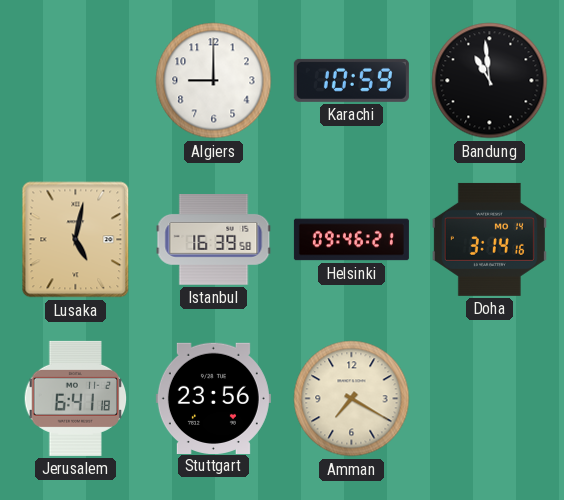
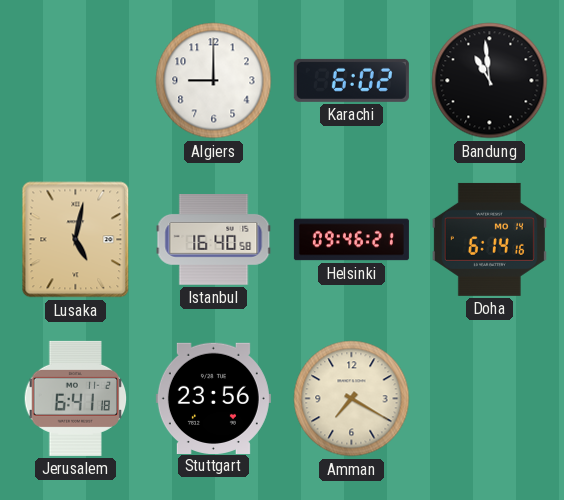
Karachi: 10:59 -> 6:02
Istanbul: 16:39 -> 16:40
Doha: 3:14 -> 6:14
